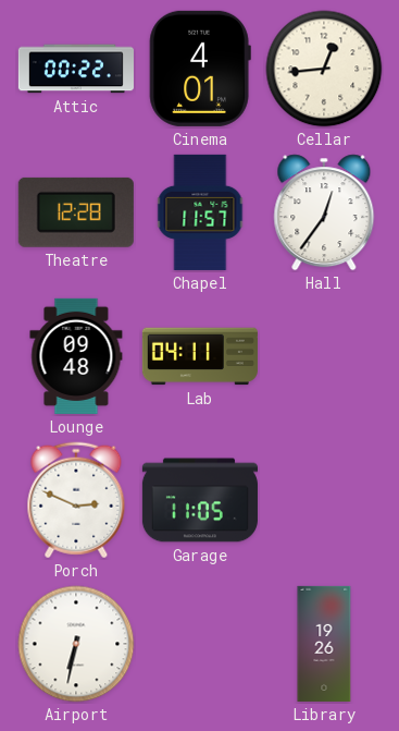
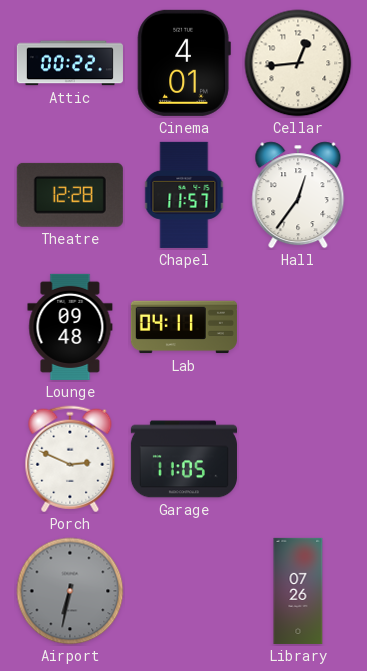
Airport dial: white -> grey
Library: 19:26 -> 07:26
